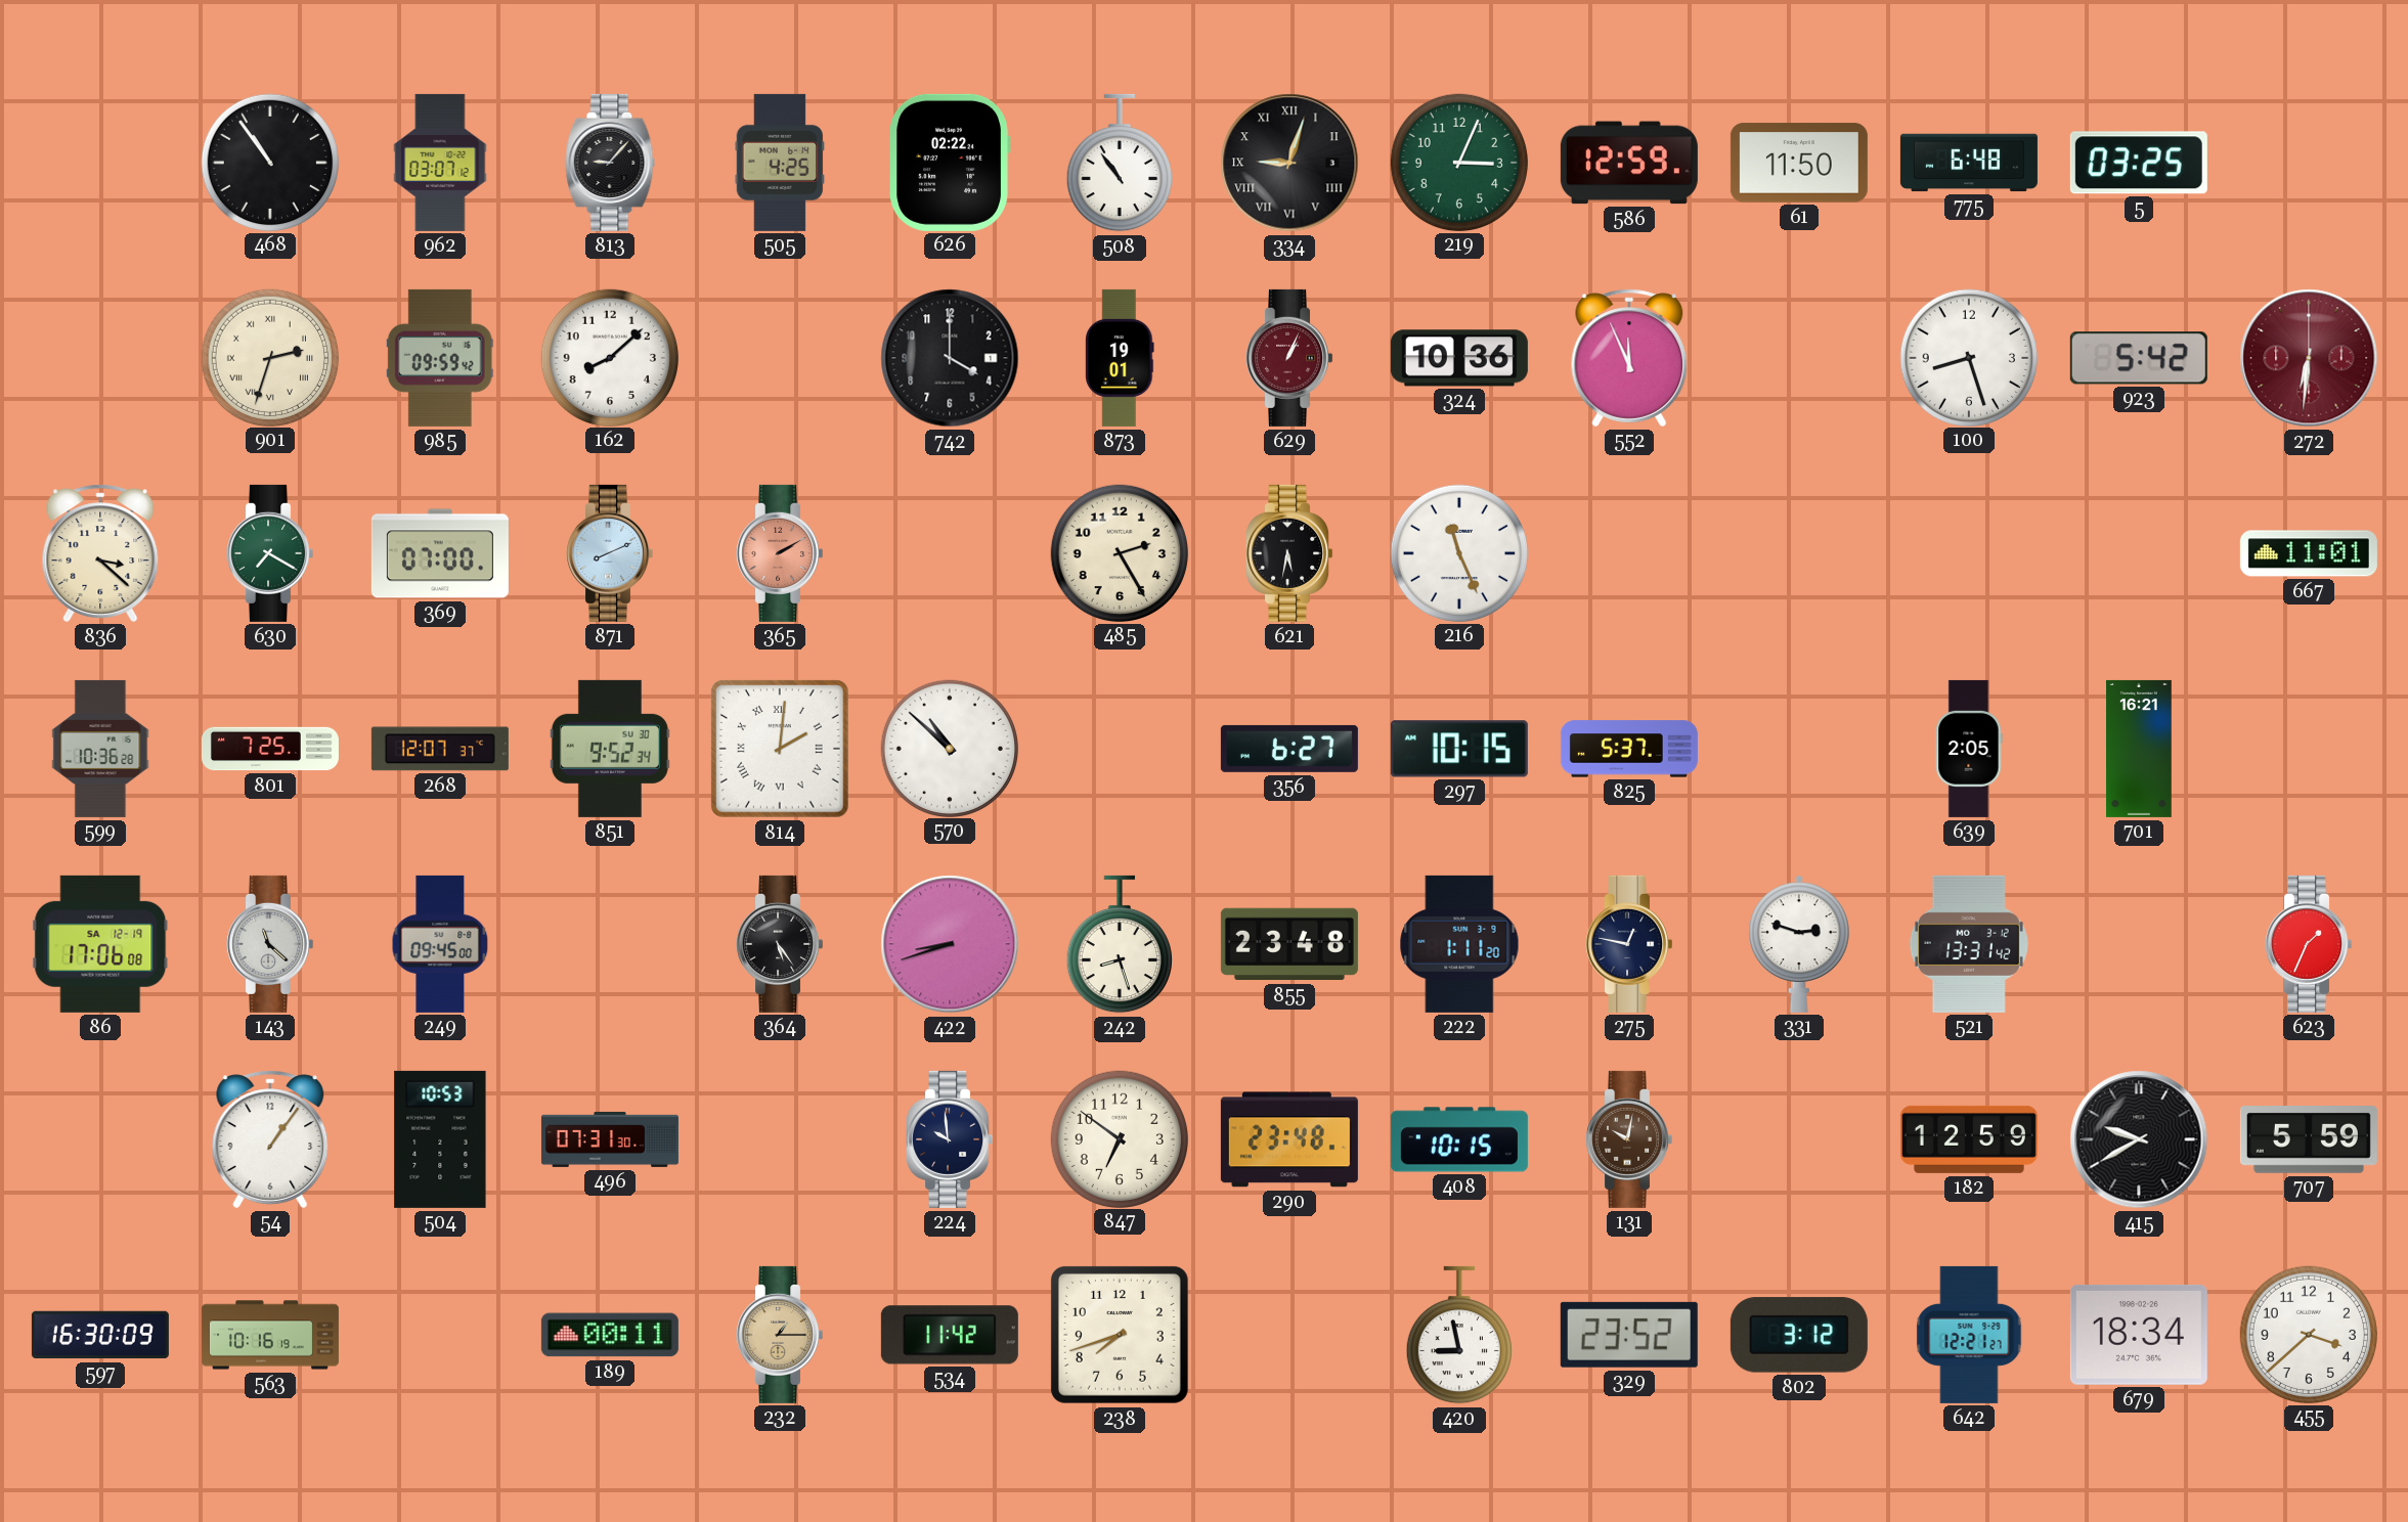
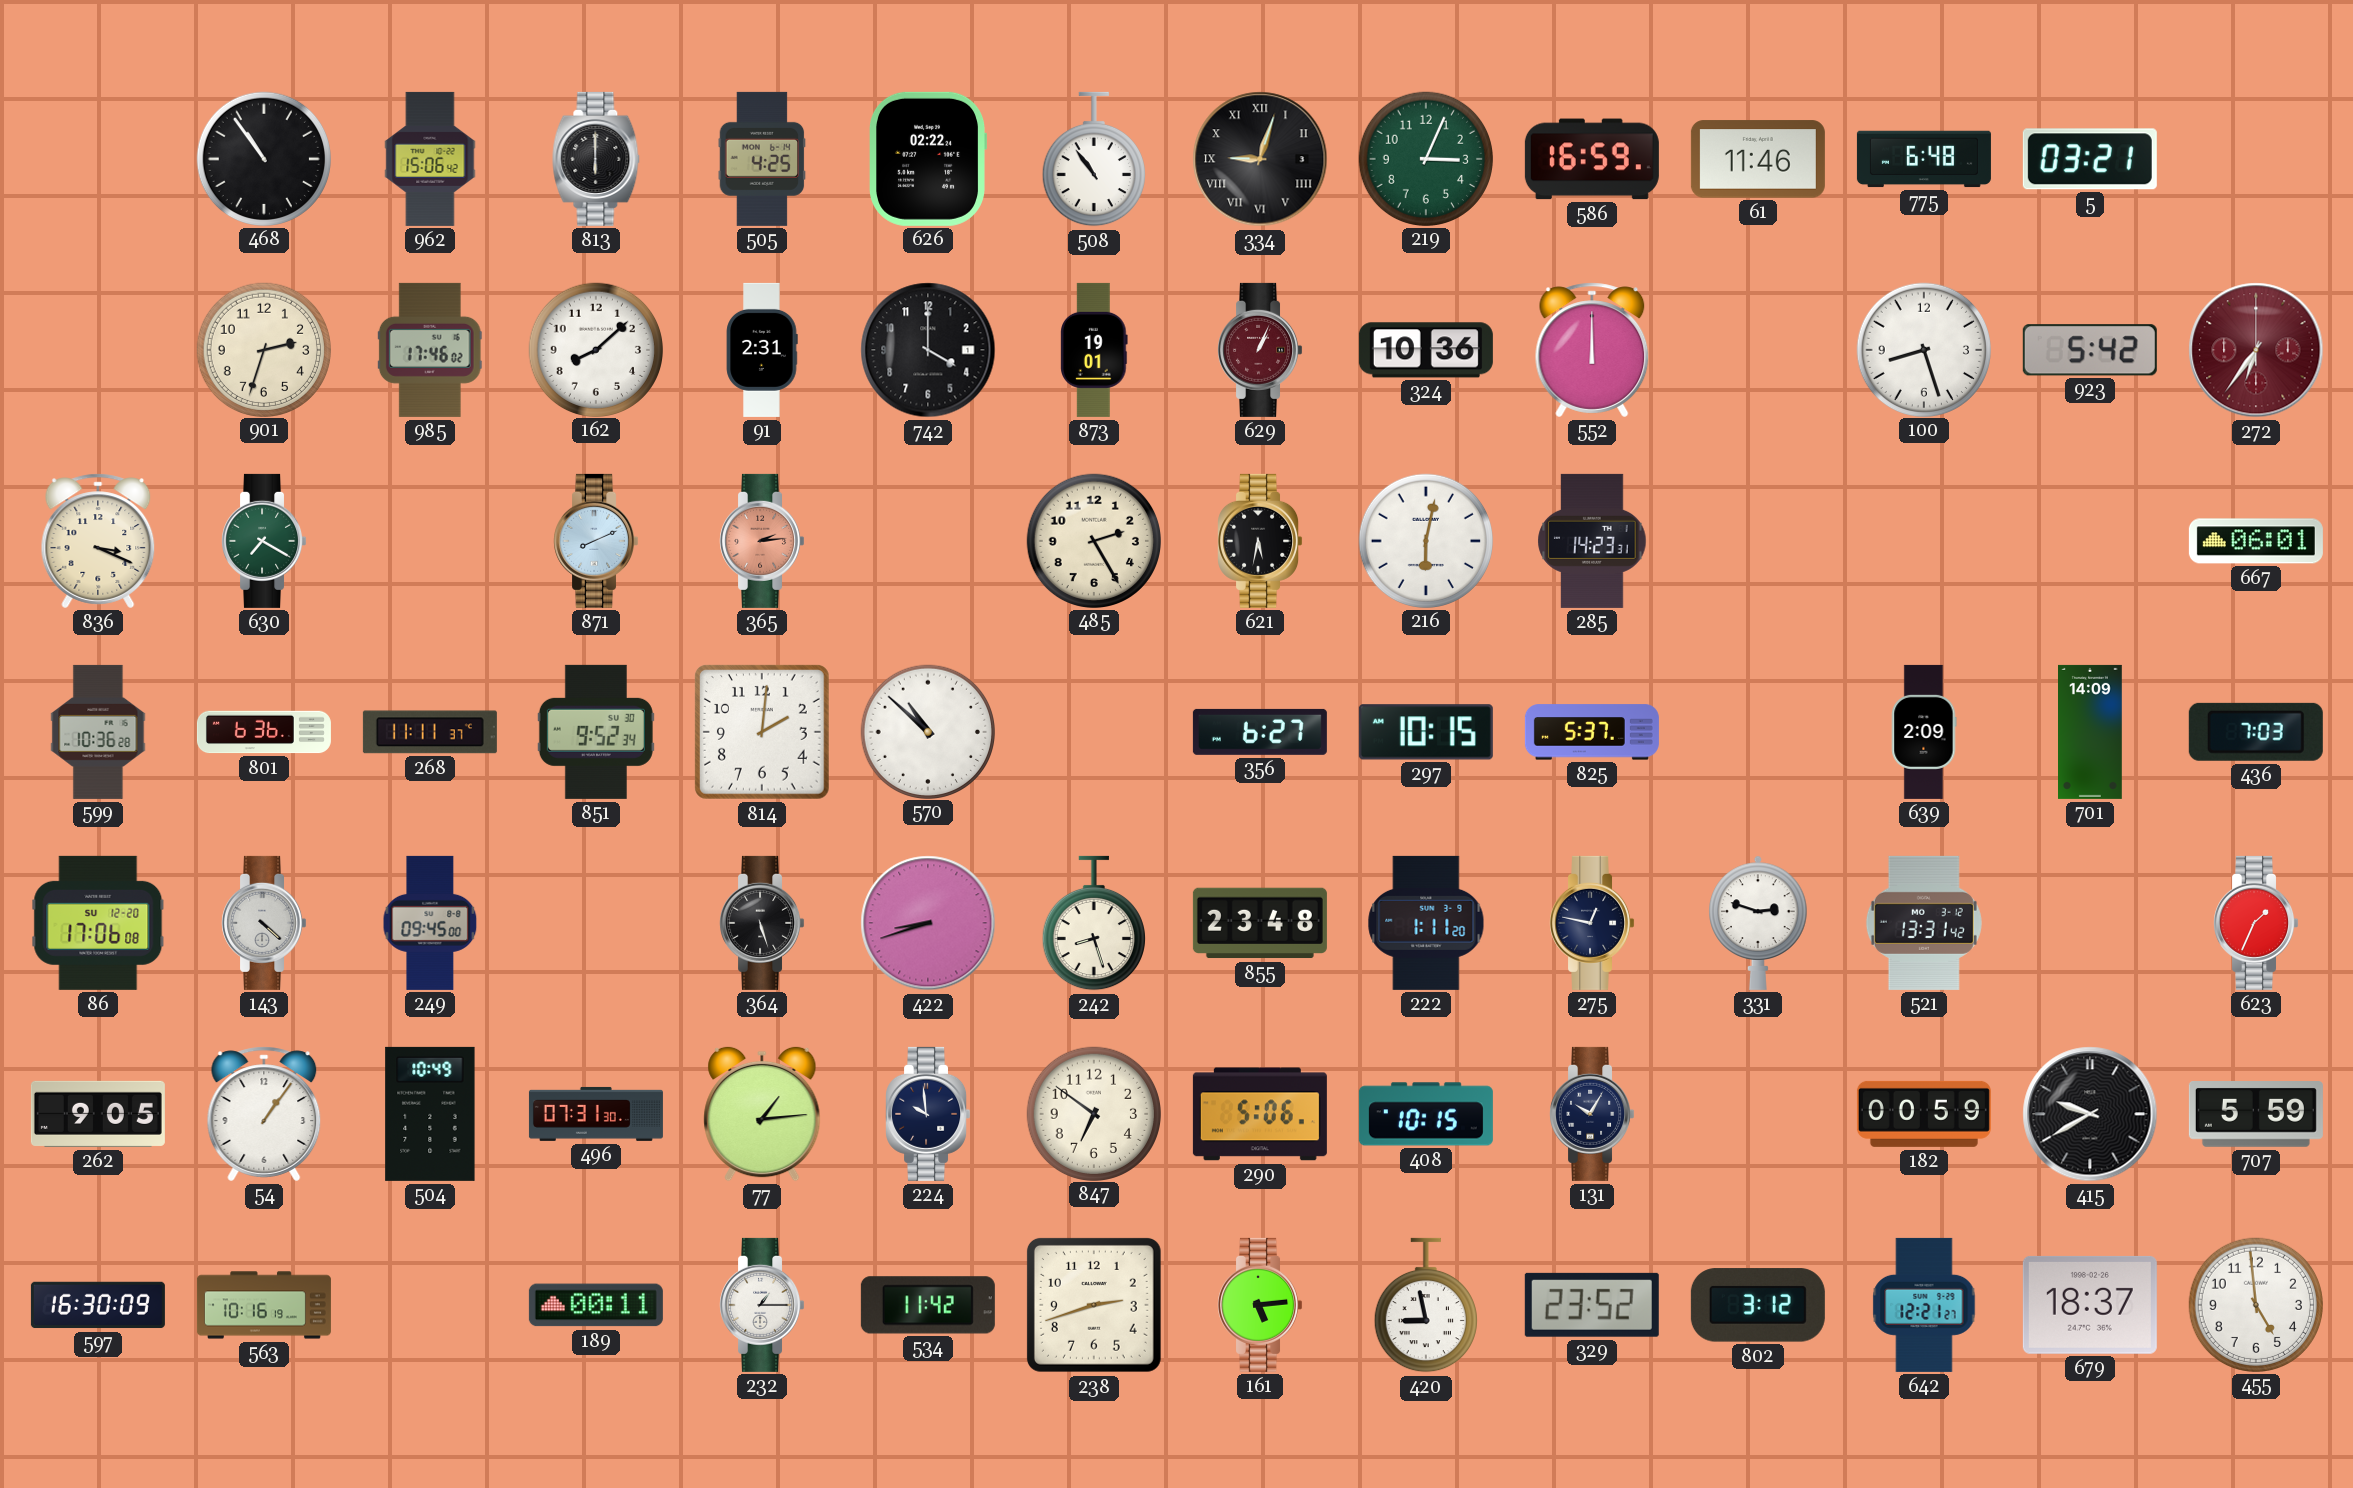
962: 03:07 -> 15:06
813: 9:07 -> 6:00
586: 12:59 -> 16:59
61: 11:50 -> 11:46
5: 03:25 -> 03:21
901 numerals: Roman -> Arabic
985: 09:59 -> 17:46
91: none -> 2:31
552: 11:56 -> 12:00
272: 6:31 -> 6:36
836: 3:22 -> 3:19
369: 07:00 -> none
365: 2:10 -> 2:14
216: 11:26 -> 6:02
285: none -> 14:23
667: 11:01 -> 06:01
801: 7:25 -> 6:36
268: 12:07 -> 11:11
814 numerals: Roman -> Arabic
639: 2:05 -> 2:09
701: 16:21 -> 14:09
436: none -> 7:03
86 date: SA 12-19 -> SU 12-20
143: 11:22 -> 4:22
364: 5:24 -> 5:27
262: none -> 9:05
504: 10:53 -> 10:49
77: none -> 1:14
290: 23:48 -> 5:06
131: 10:02 -> 10:05
131 dial: brown -> navy
182: 12:59 -> 00:59
232 dial: champagne -> white
238: 7:42 -> 2:42
161: none -> 5:14
679: 18:34 -> 18:37
455: 3:38 -> 4:59
